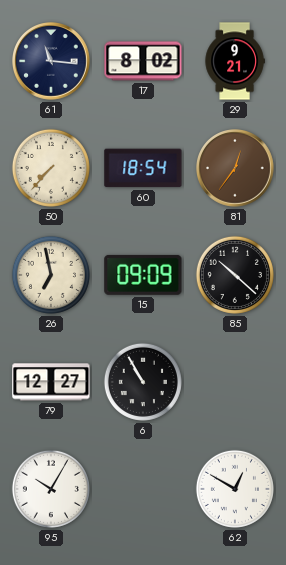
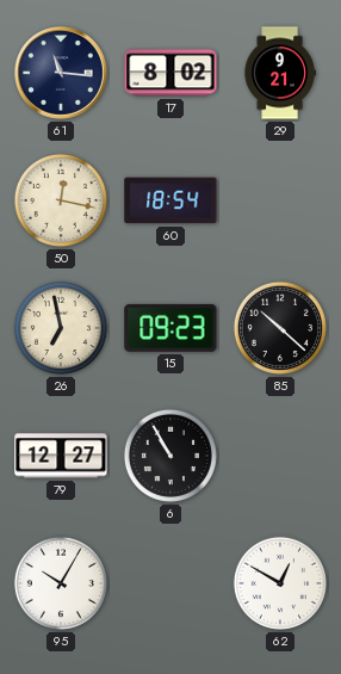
50: 7:37 -> 12:17
81: 12:36 -> none
15: 09:09 -> 09:23
